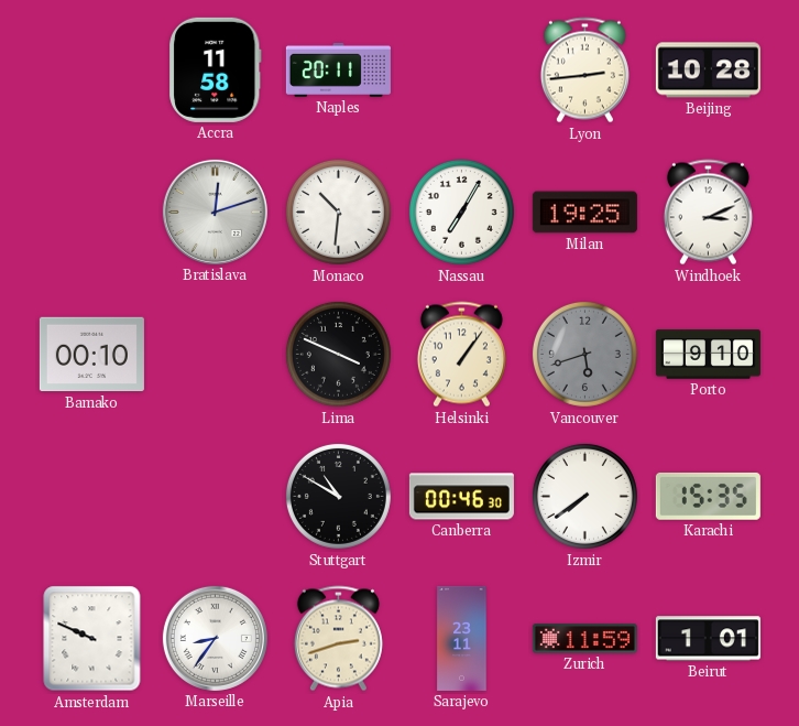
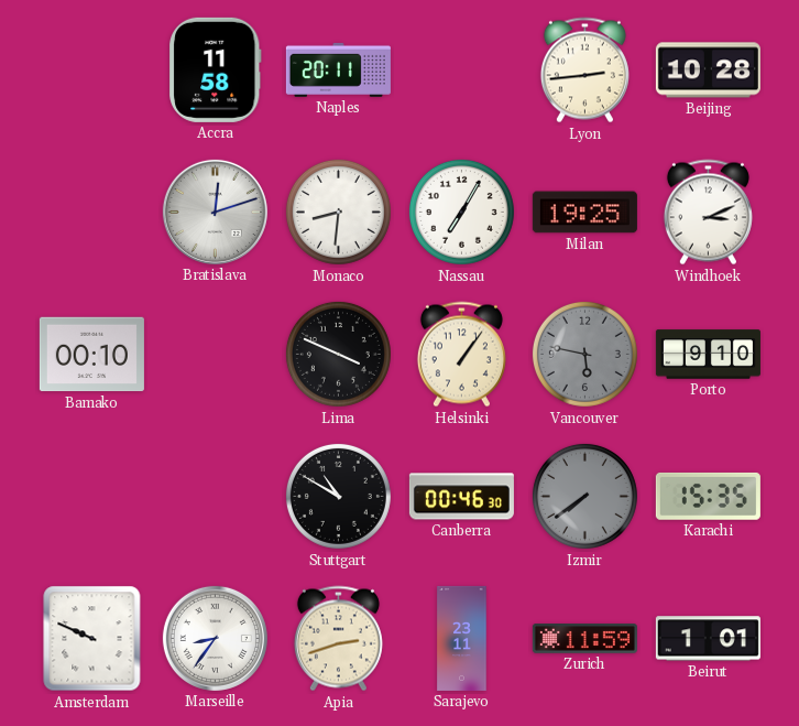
Monaco: 10:31 -> 8:31
Vancouver: 5:42 -> 5:47
Izmir dial: white -> grey
